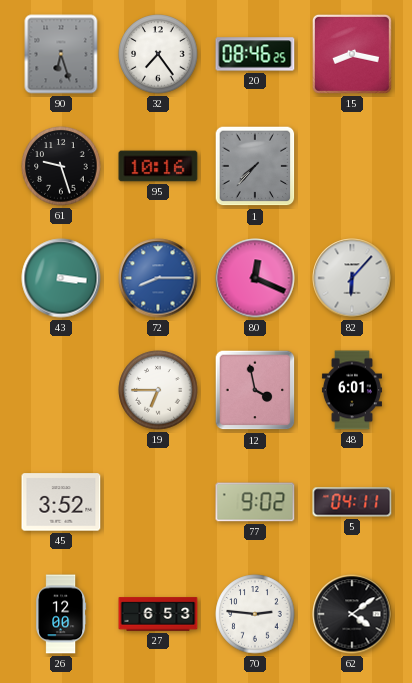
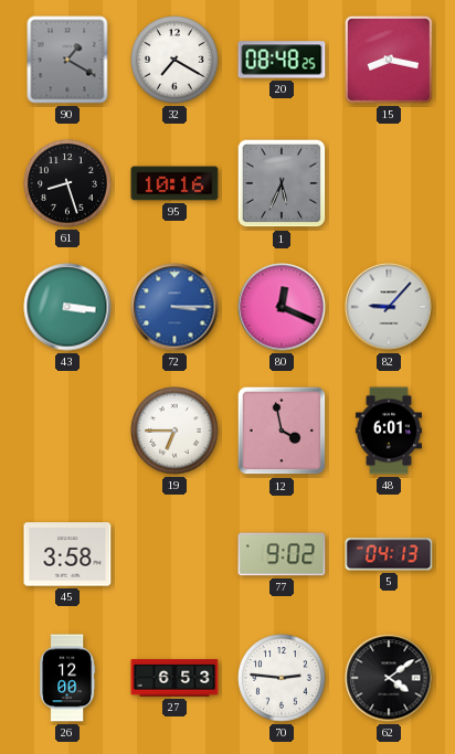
90: 6:27 -> 1:20
32: 7:24 -> 7:20
20: 08:46 -> 08:48
61: 9:27 -> 8:27
1: 7:37 -> 5:34
72: 8:15 -> 3:15
82: 6:07 -> 9:07
45: 3:52 -> 3:58
5: 04:11 -> 04:13
